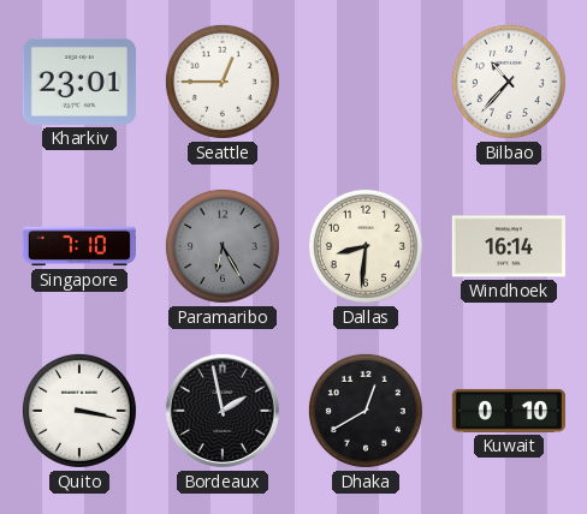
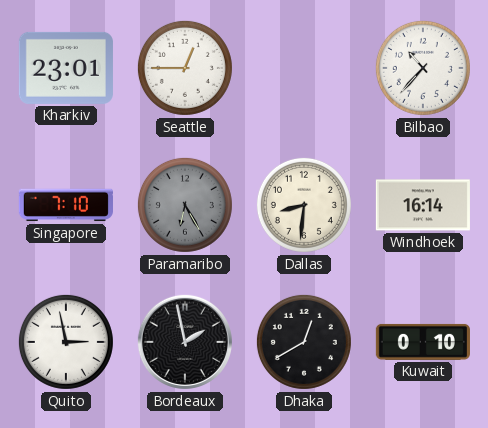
Quito: 3:17 -> 2:58
